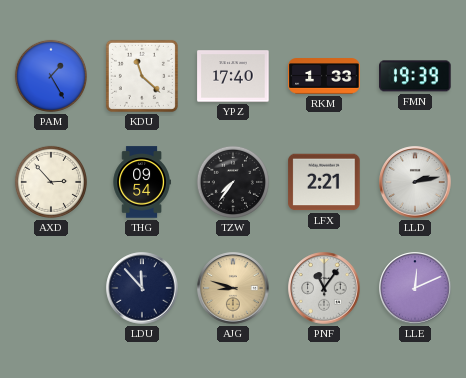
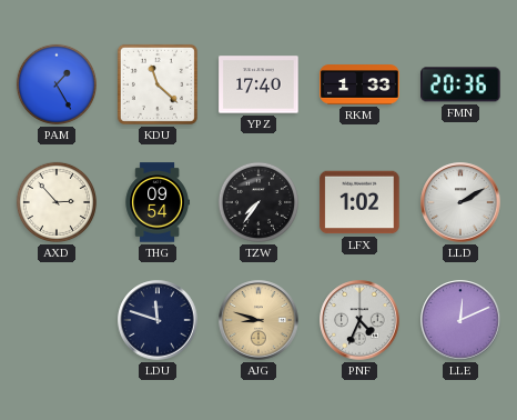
FMN: 19:39 -> 20:36
LFX: 2:21 -> 1:02
LLD: 2:13 -> 2:10
LDU: 11:53 -> 11:48
PNF: 11:06 -> 4:34
